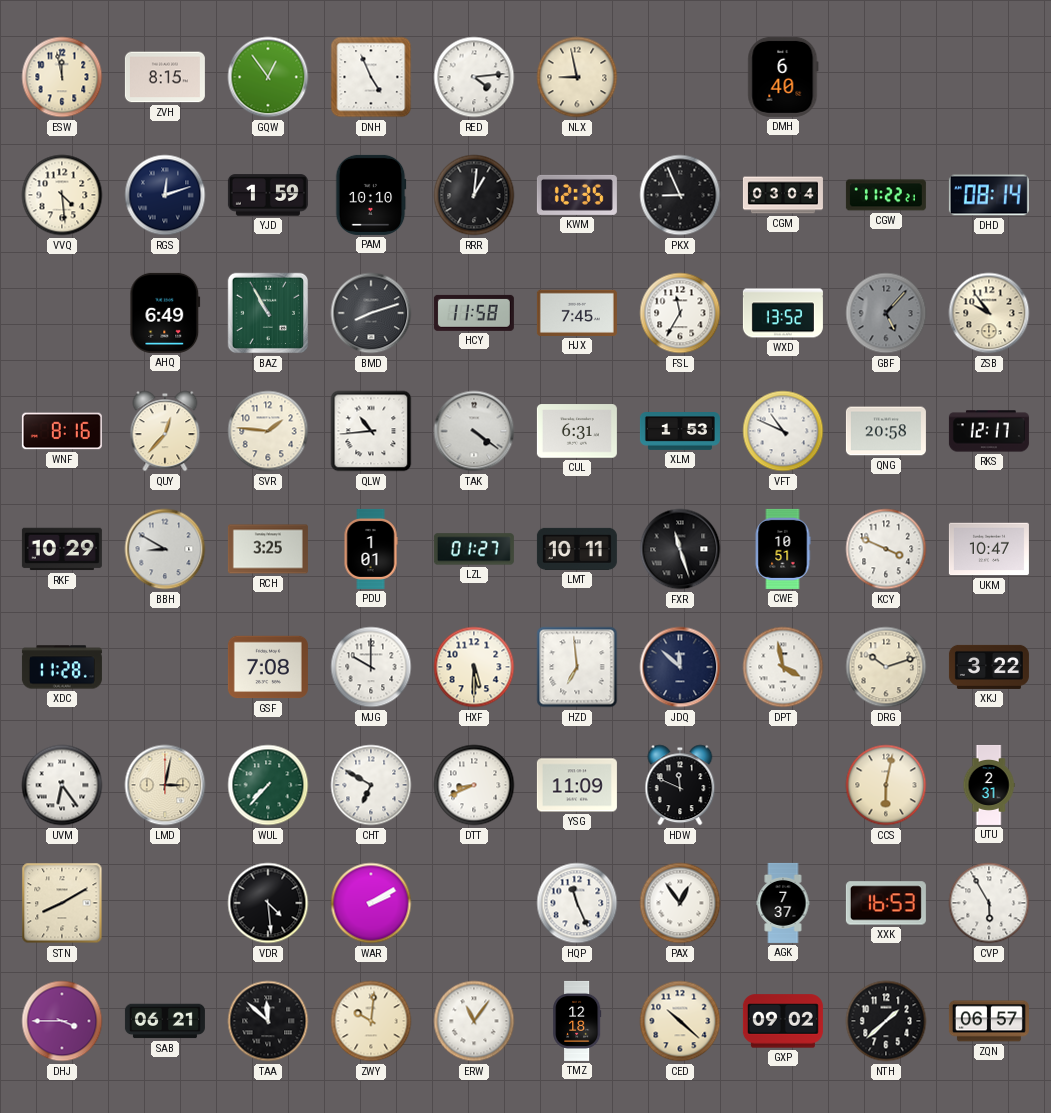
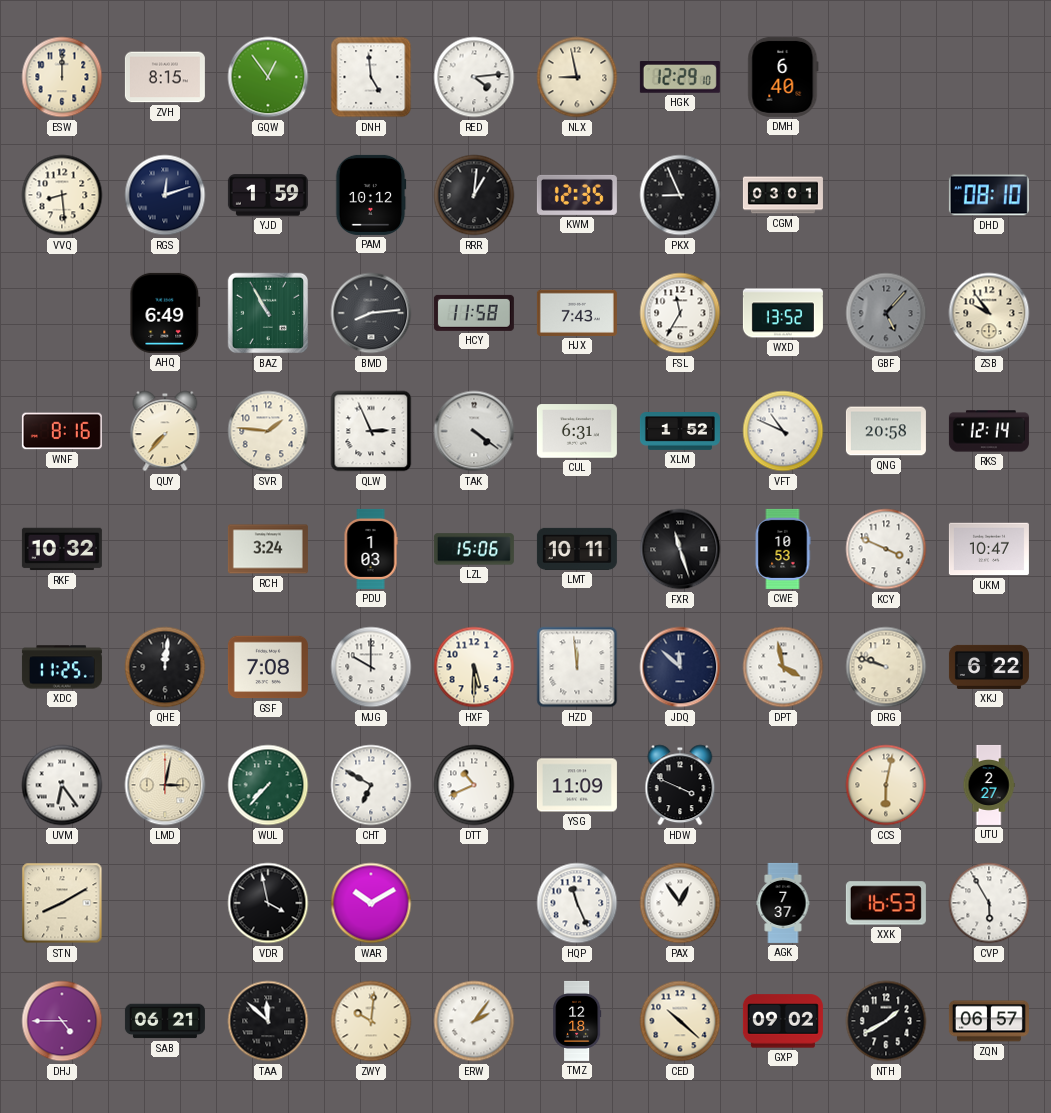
ESW: 11:58 -> 12:00
DNH: 4:56 -> 4:59
HGK: none -> 12:29
VVQ: 4:29 -> 8:29
PAM: 10:10 -> 10:12
CGM: 03:04 -> 03:01
CGW: 11:22 -> none
DHD: 08:14 -> 08:10
BMD: 8:12 -> 8:14
HJX: 7:45 -> 7:43
QUY: 12:37 -> 7:37
QLW: 10:44 -> 2:56
XLM: 1:53 -> 1:52
RKS: 12:17 -> 12:14
RKF: 10:29 -> 10:32
BBH: 8:50 -> none
RCH: 3:25 -> 3:24
PDU: 1:01 -> 1:03
LZL: 01:27 -> 15:06
CWE: 10:51 -> 10:53
XDC: 11:28 -> 11:25
QHE: none -> 12:01
HZD: 6:59 -> 11:59
DRG: 10:12 -> 9:48
XKJ: 3:22 -> 6:22
DTT: 8:41 -> 10:41
HDW: 11:49 -> 3:49
UTU: 2:31 -> 2:27
VDR: 4:29 -> 3:58
WAR: 2:10 -> 10:10
DHJ: 3:45 -> 4:45
ERW: 11:06 -> 2:06
NTH: 1:38 -> 1:40
